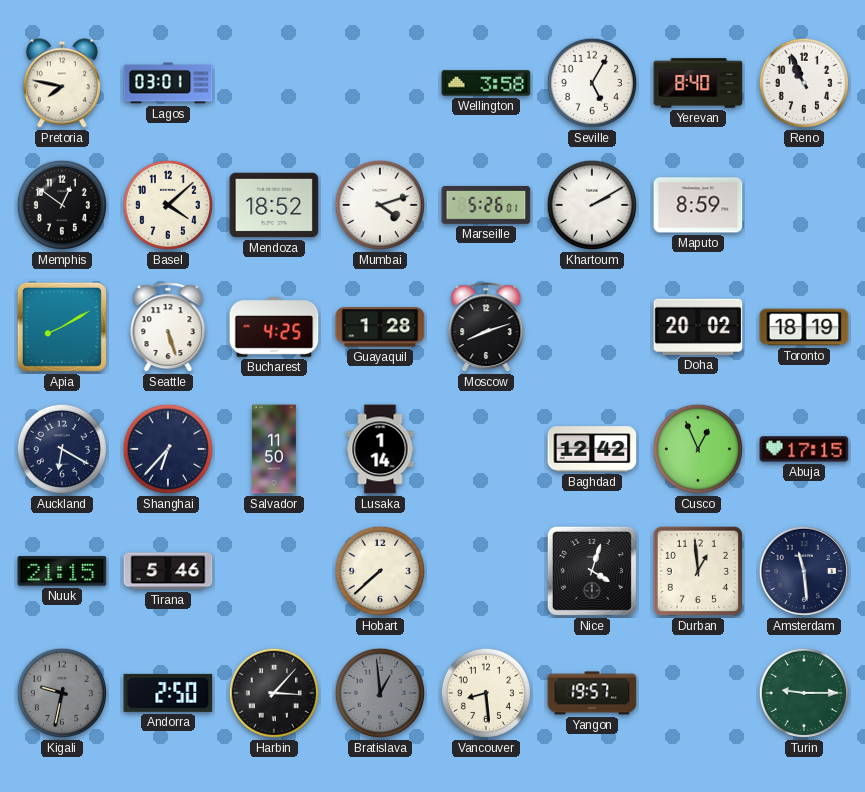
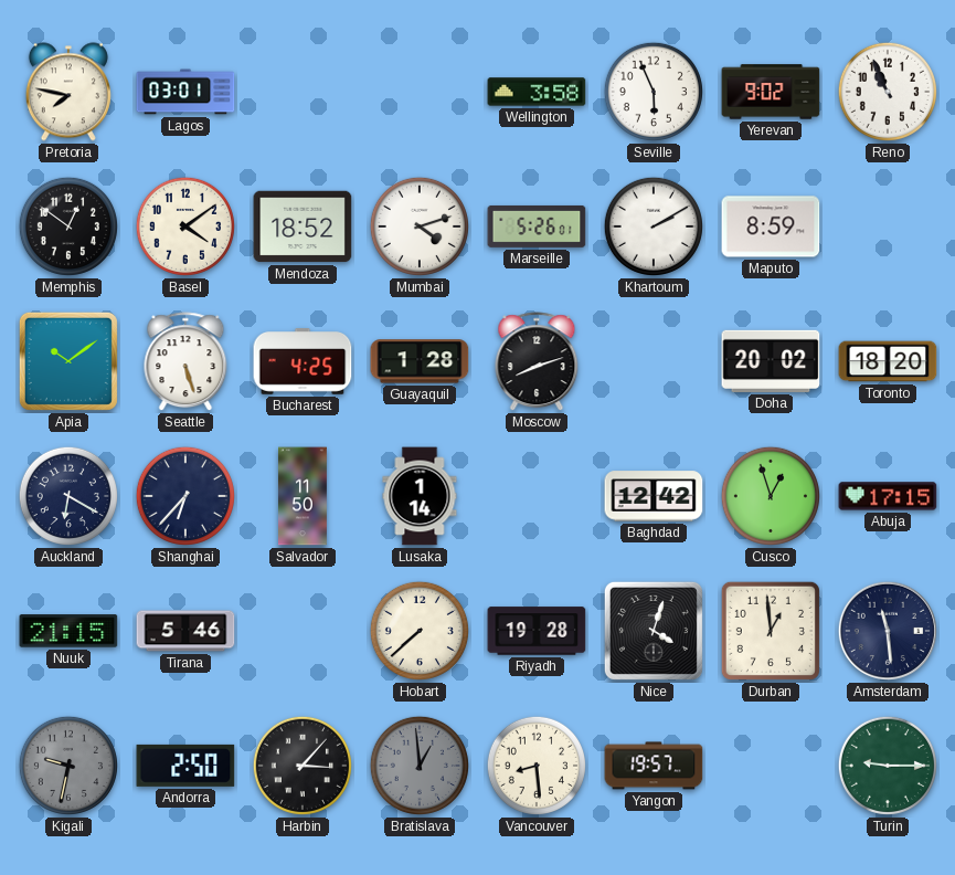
Seville: 5:05 -> 5:56
Yerevan: 8:40 -> 9:02
Basel: 4:08 -> 4:09
Apia: 8:10 -> 10:09
Toronto: 18:19 -> 18:20
Cusco: 12:56 -> 12:57
Riyadh: none -> 19:28
